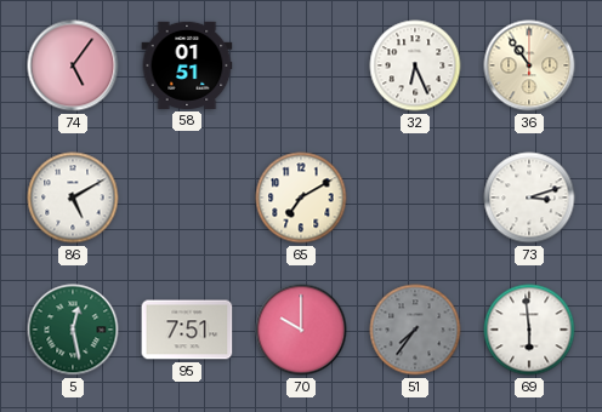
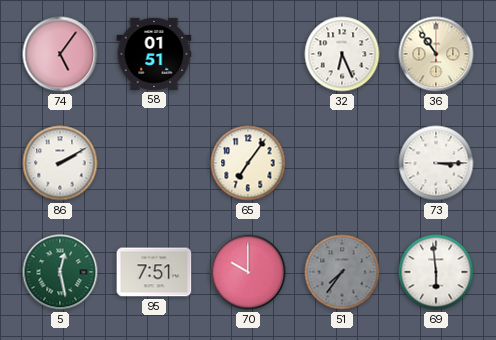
86: 5:10 -> 2:10
65: 7:10 -> 7:06
73: 3:12 -> 3:15
